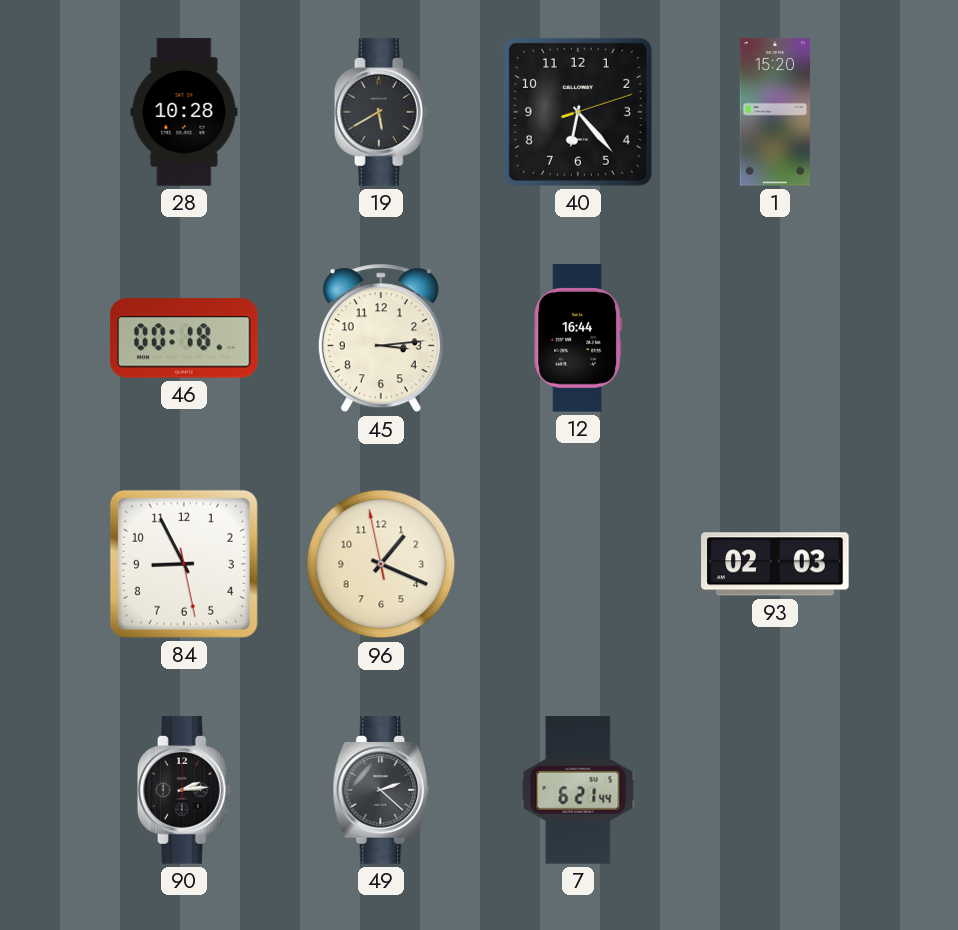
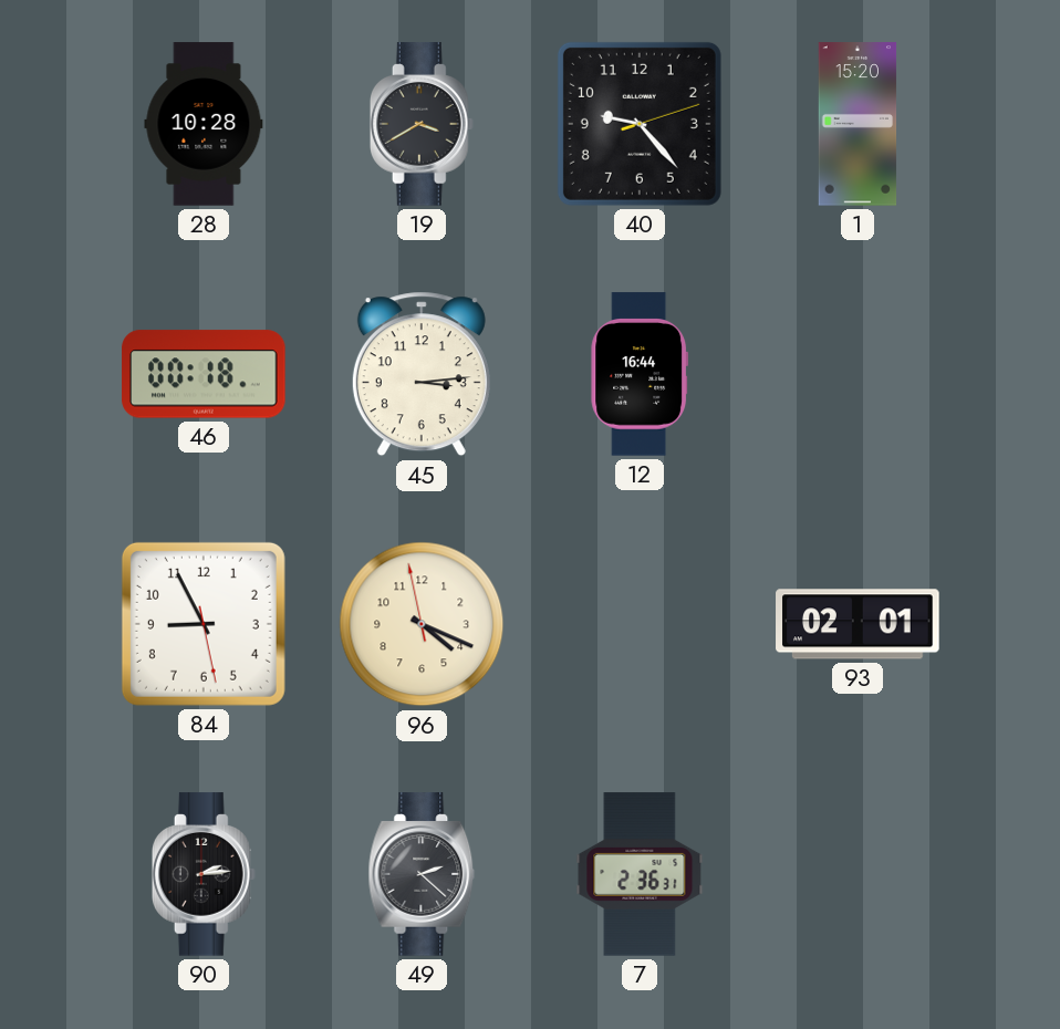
19: 5:40 -> 3:40
40: 6:23 -> 9:23
96: 1:18 -> 4:18
93: 02:03 -> 02:01
7: 6:21 -> 2:36
